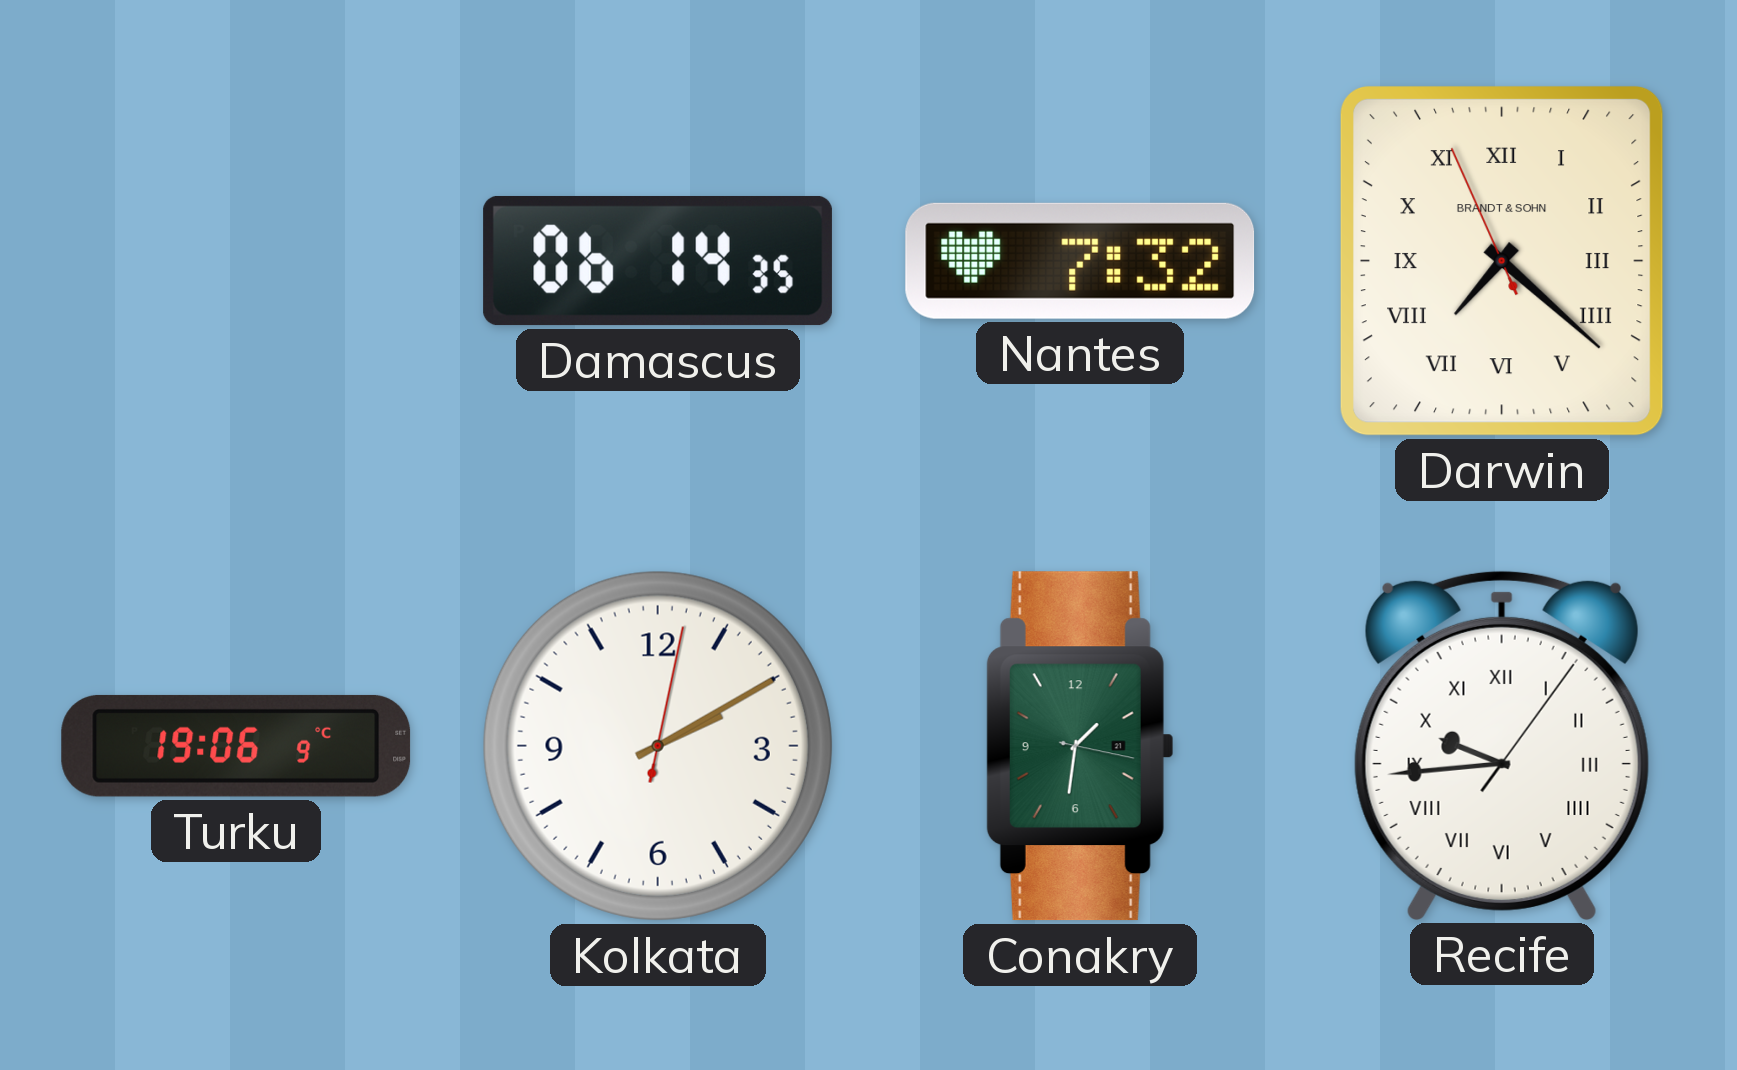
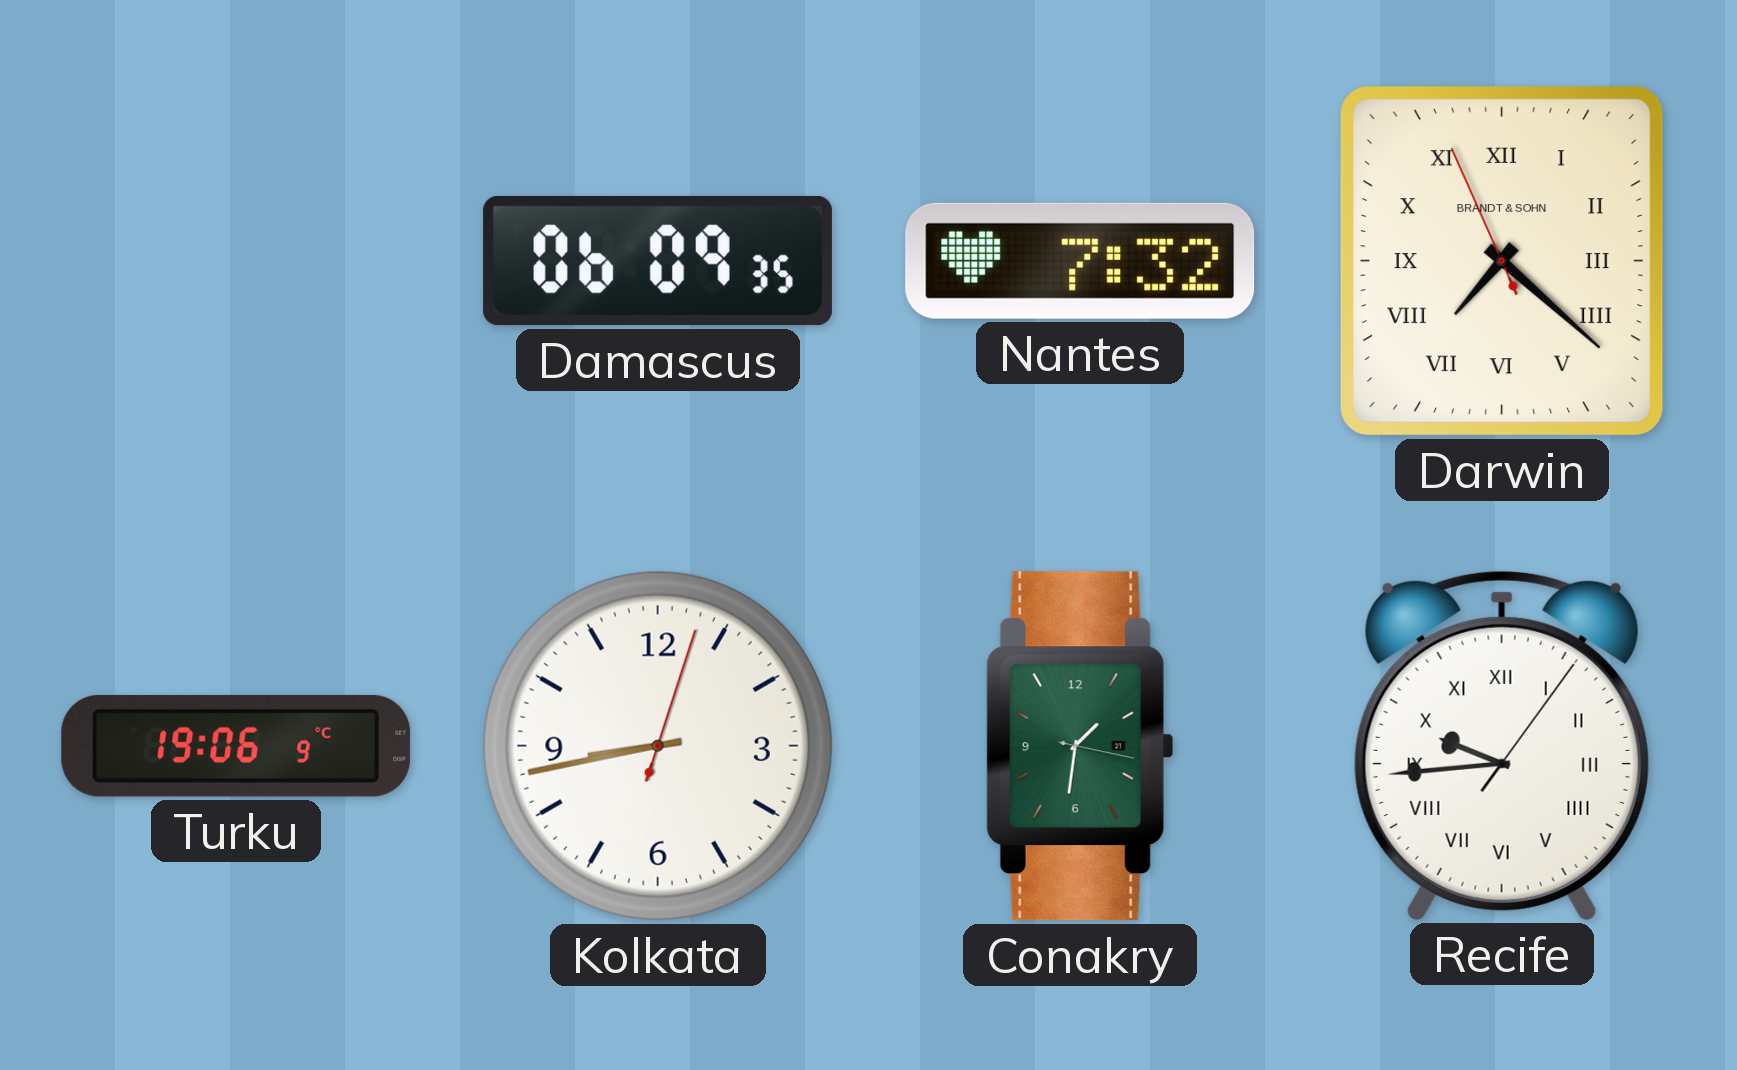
Damascus: 06:14 -> 06:09
Kolkata: 2:10 -> 8:43
